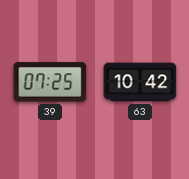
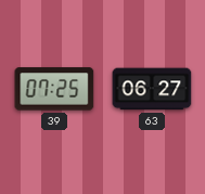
63: 10:42 -> 06:27
